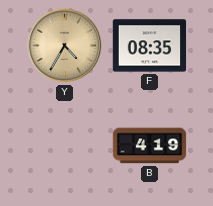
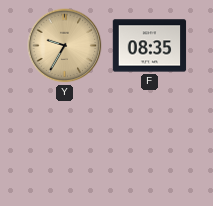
Y: 4:35 -> 9:35
B: 4:19 -> none
